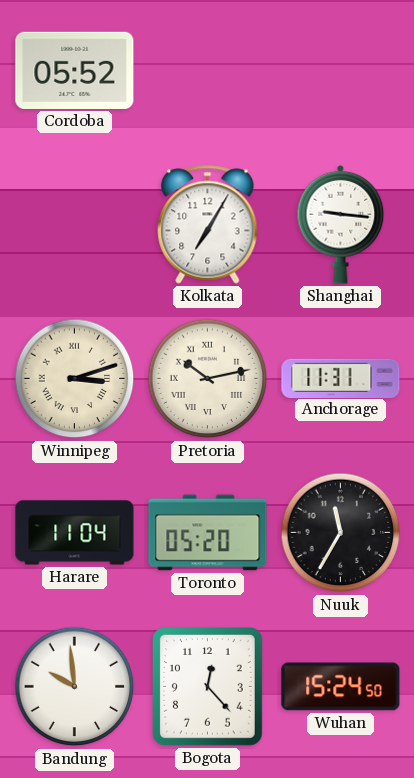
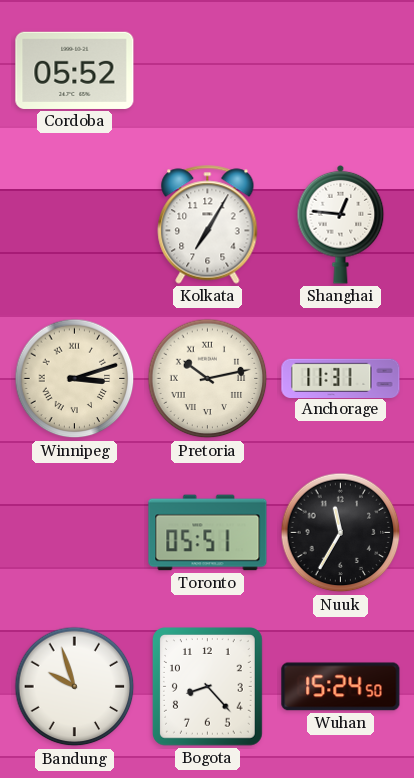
Shanghai: 9:16 -> 12:46
Harare: 11:04 -> none
Toronto: 05:20 -> 05:51
Bandung: 9:59 -> 9:57
Bogota: 12:23 -> 8:23
